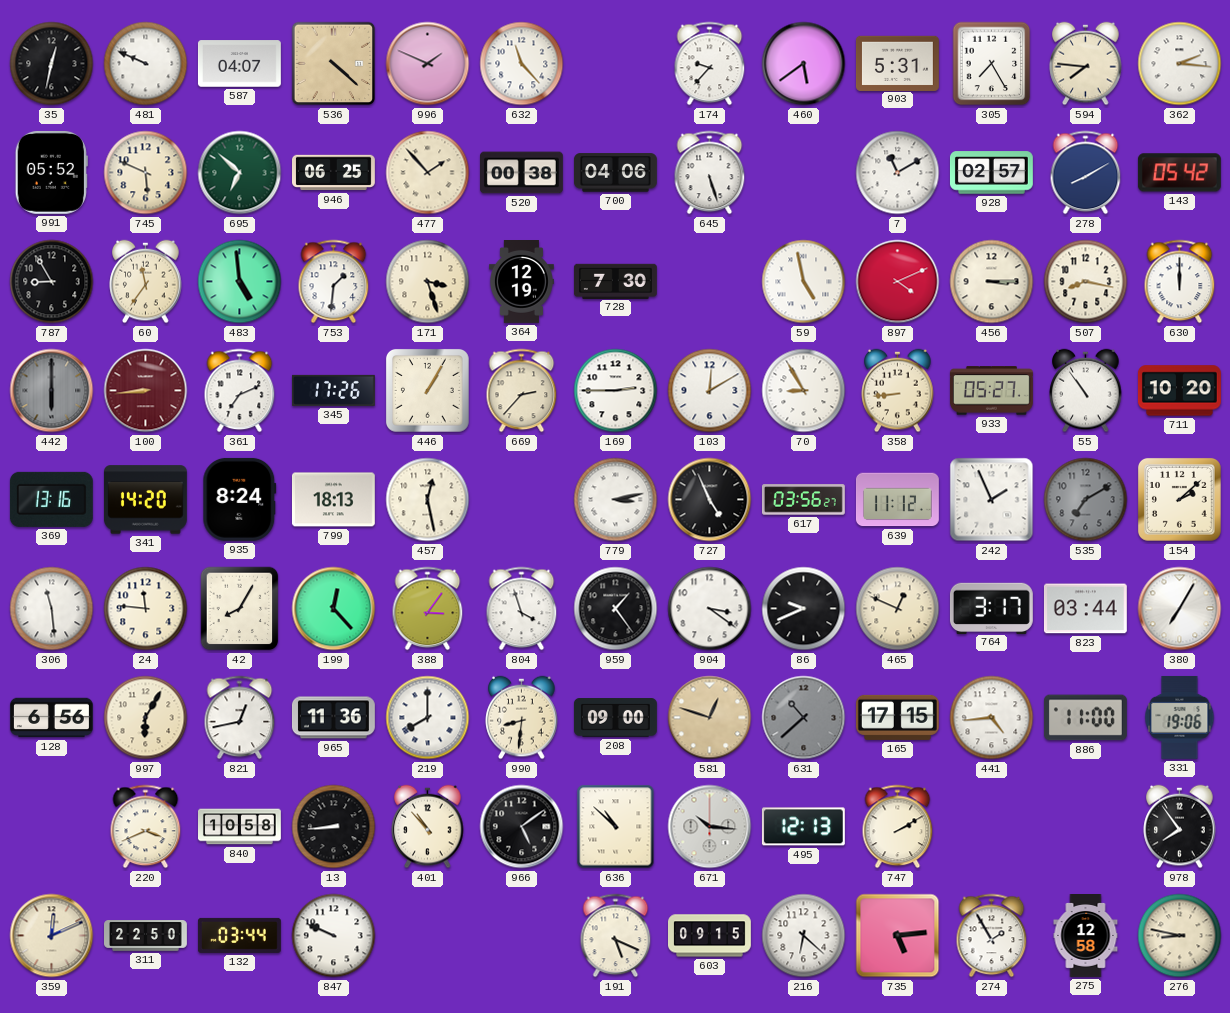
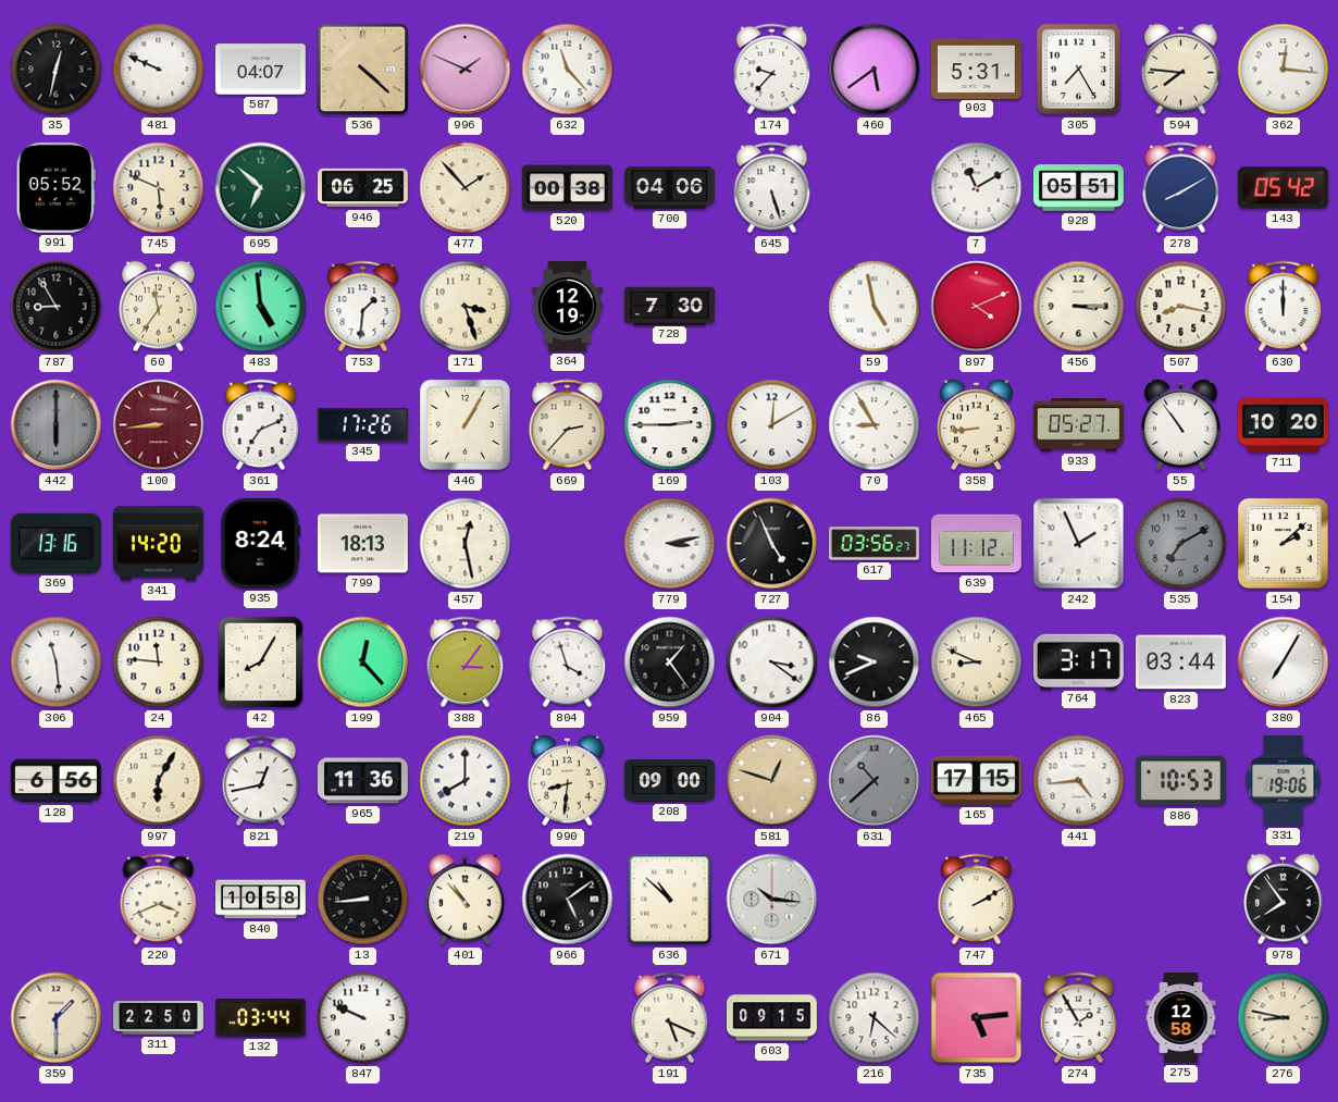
362: 2:16 -> 12:16
928: 02:57 -> 05:51
465: 12:49 -> 8:49
886: 11:00 -> 10:53
495: 12:13 -> none
359: 12:11 -> 1:30
